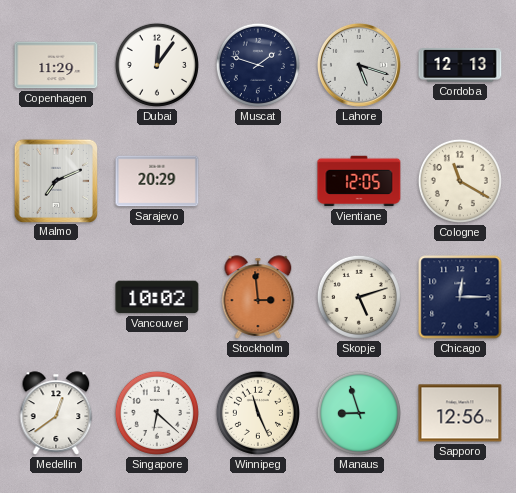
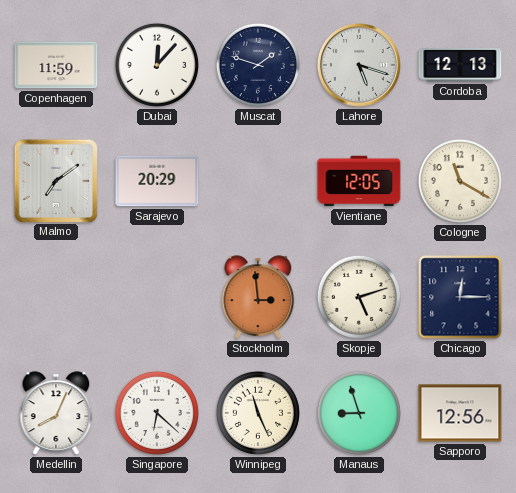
Copenhagen: 11:29 -> 11:59
Dubai: 12:06 -> 12:07
Malmo: 7:11 -> 7:09
Vancouver: 10:02 -> none
Medellin: 12:39 -> 8:04
